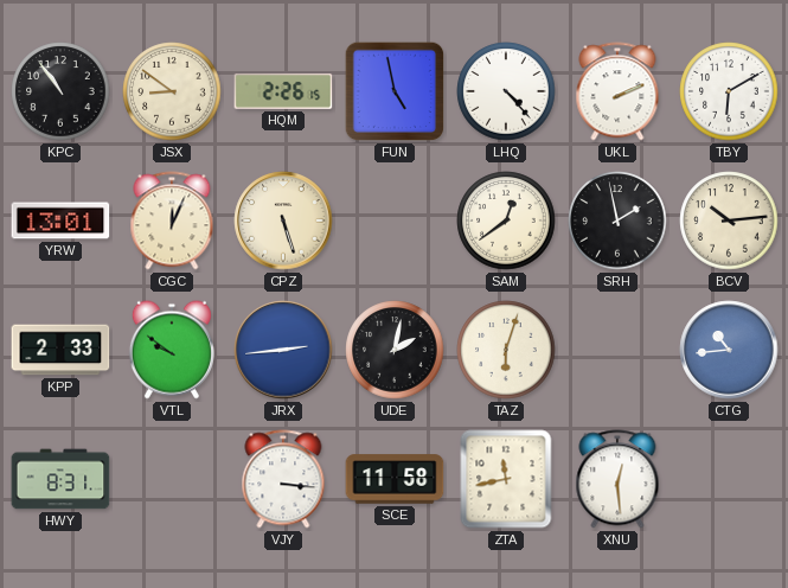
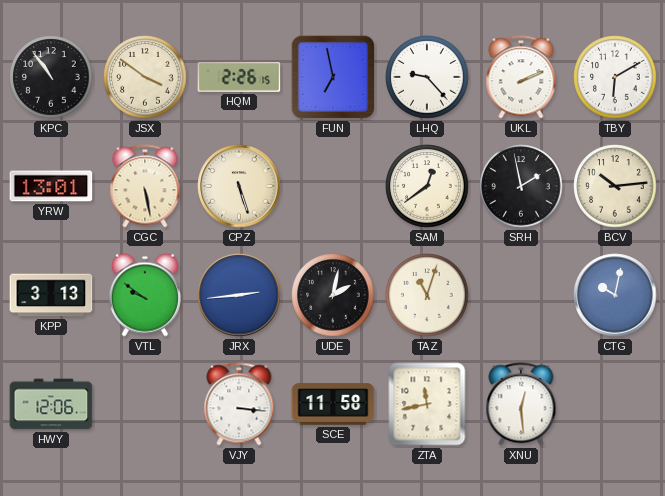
JSX: 8:51 -> 3:51
FUN: 4:58 -> 6:58
LHQ: 4:23 -> 9:23
CGC: 12:04 -> 5:28
KPP: 2:33 -> 3:13
TAZ: 6:03 -> 11:03
CTG: 10:44 -> 10:02
HWY: 8:31 -> 12:06
